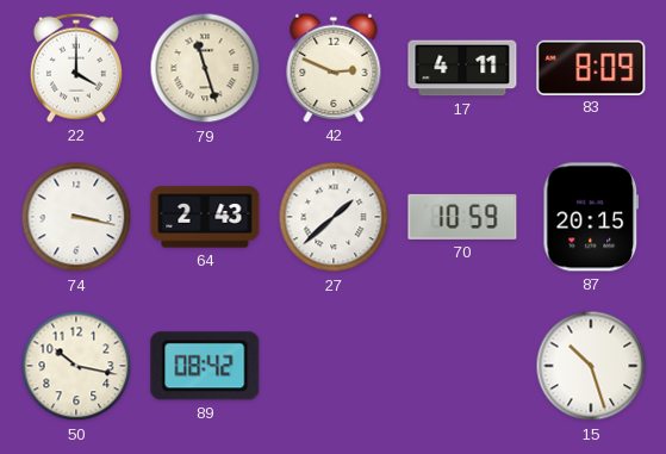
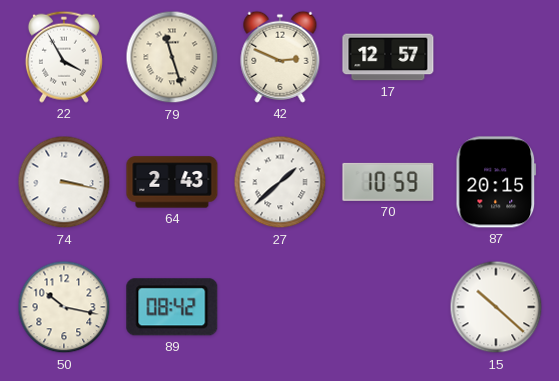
22: 4:00 -> 3:55
17: 4:11 -> 12:57
83: 8:09 -> none
15: 10:27 -> 10:22
